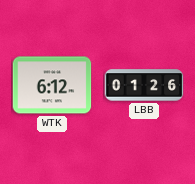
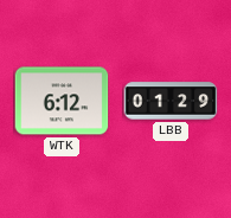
LBB: 01:26 -> 01:29
